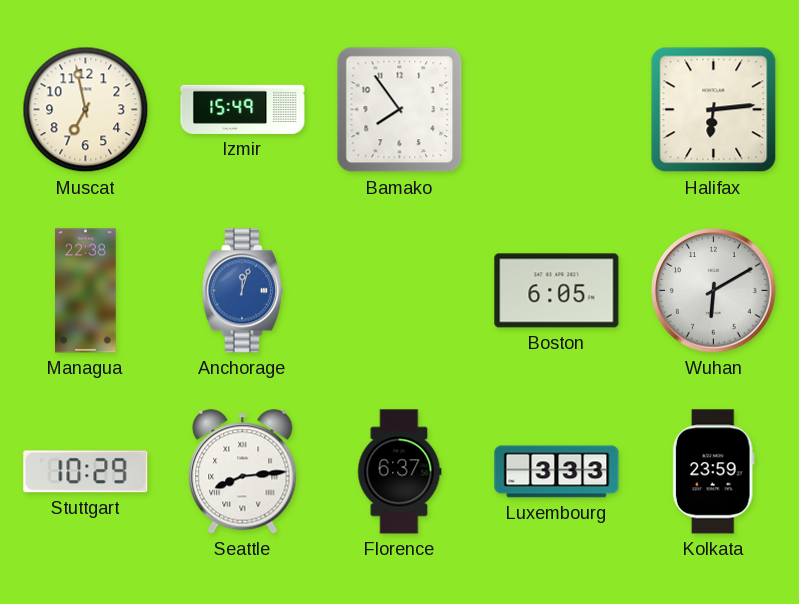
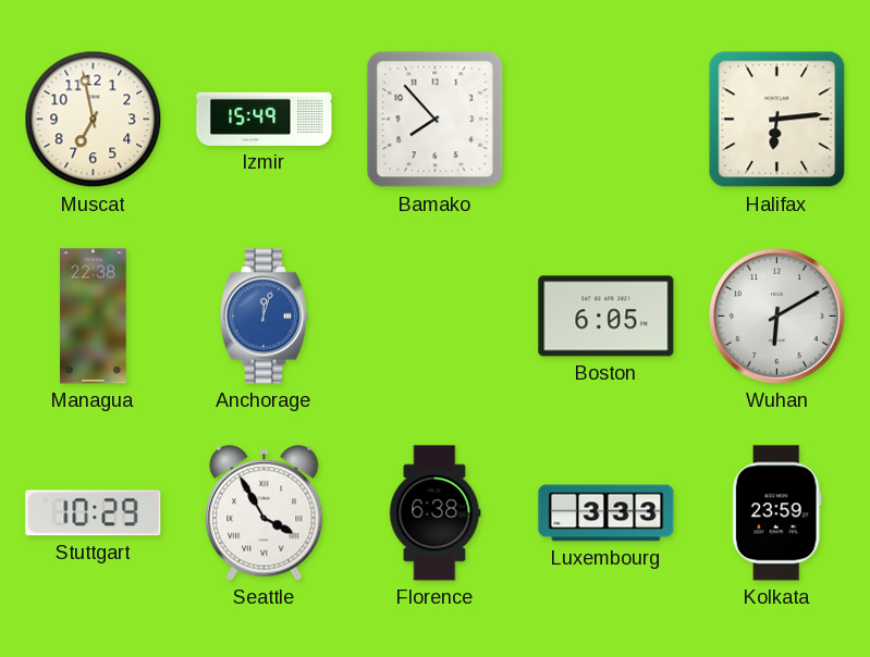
Bamako: 7:54 -> 7:53
Seattle: 8:14 -> 3:55
Florence: 6:37 -> 6:38
